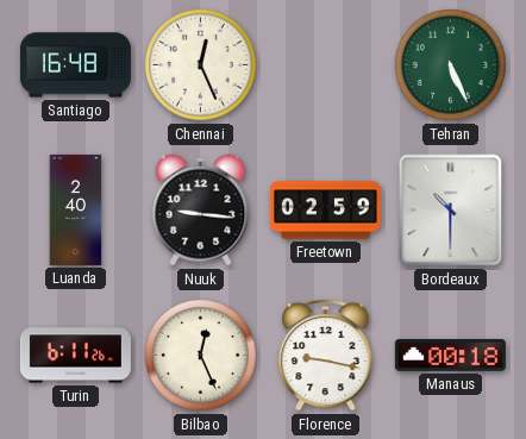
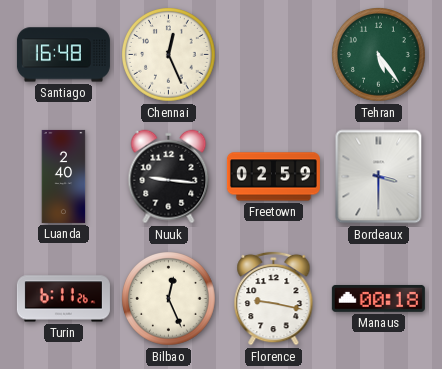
Tehran: 5:26 -> 5:24
Bordeaux: 10:30 -> 3:30
